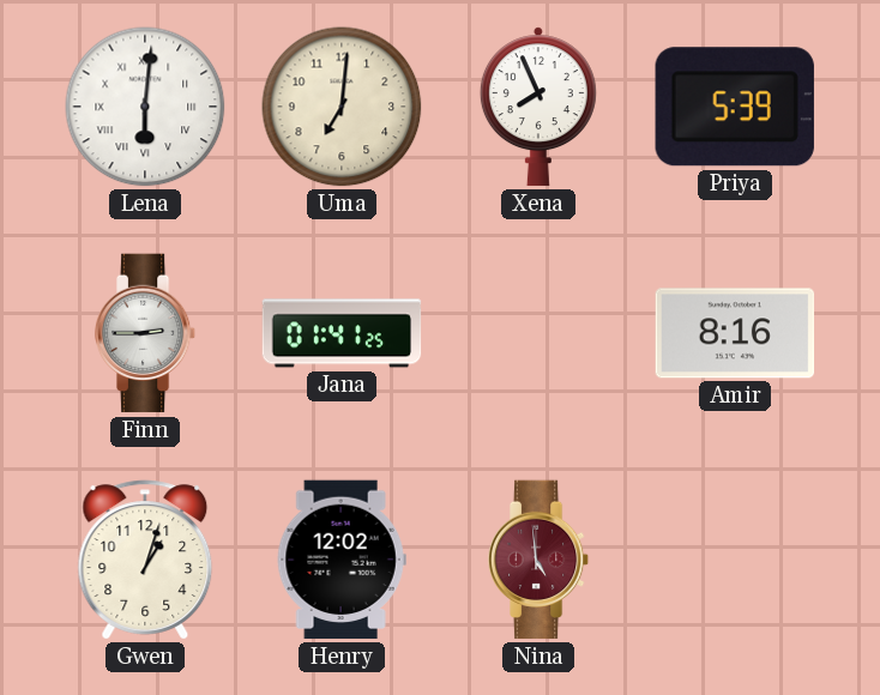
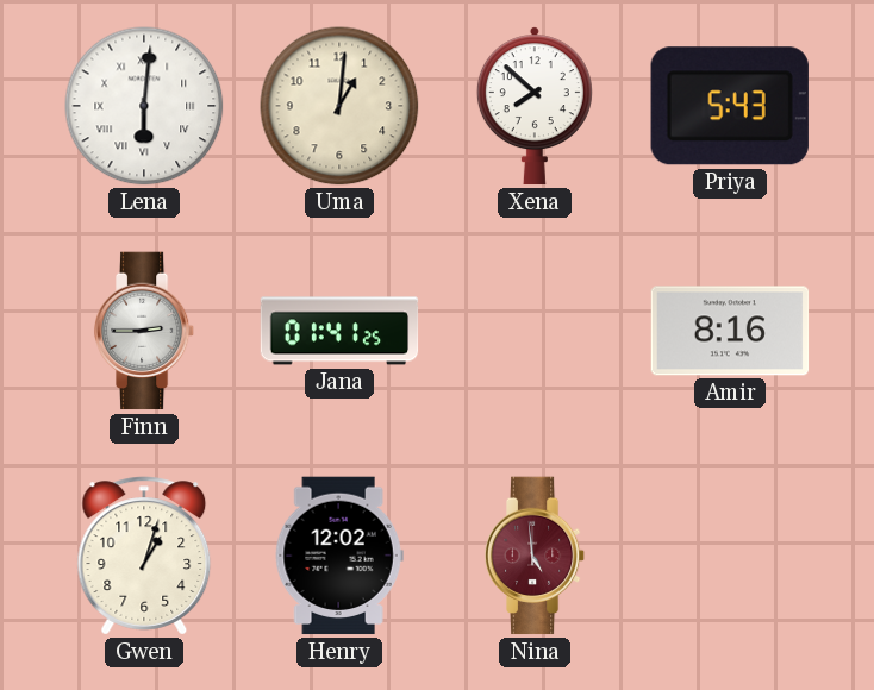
Uma: 7:01 -> 1:01
Xena: 7:56 -> 7:52
Priya: 5:39 -> 5:43
